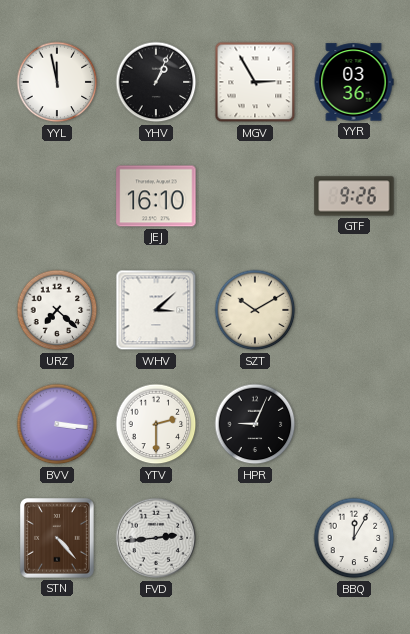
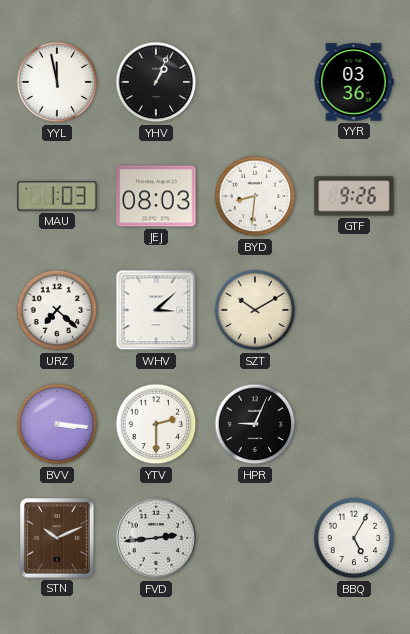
MGV: 2:55 -> none
MAU: none -> 1:03
JEJ: 16:10 -> 08:03
BYD: none -> 8:31
STN: 4:23 -> 10:11
BBQ: 12:05 -> 5:05
